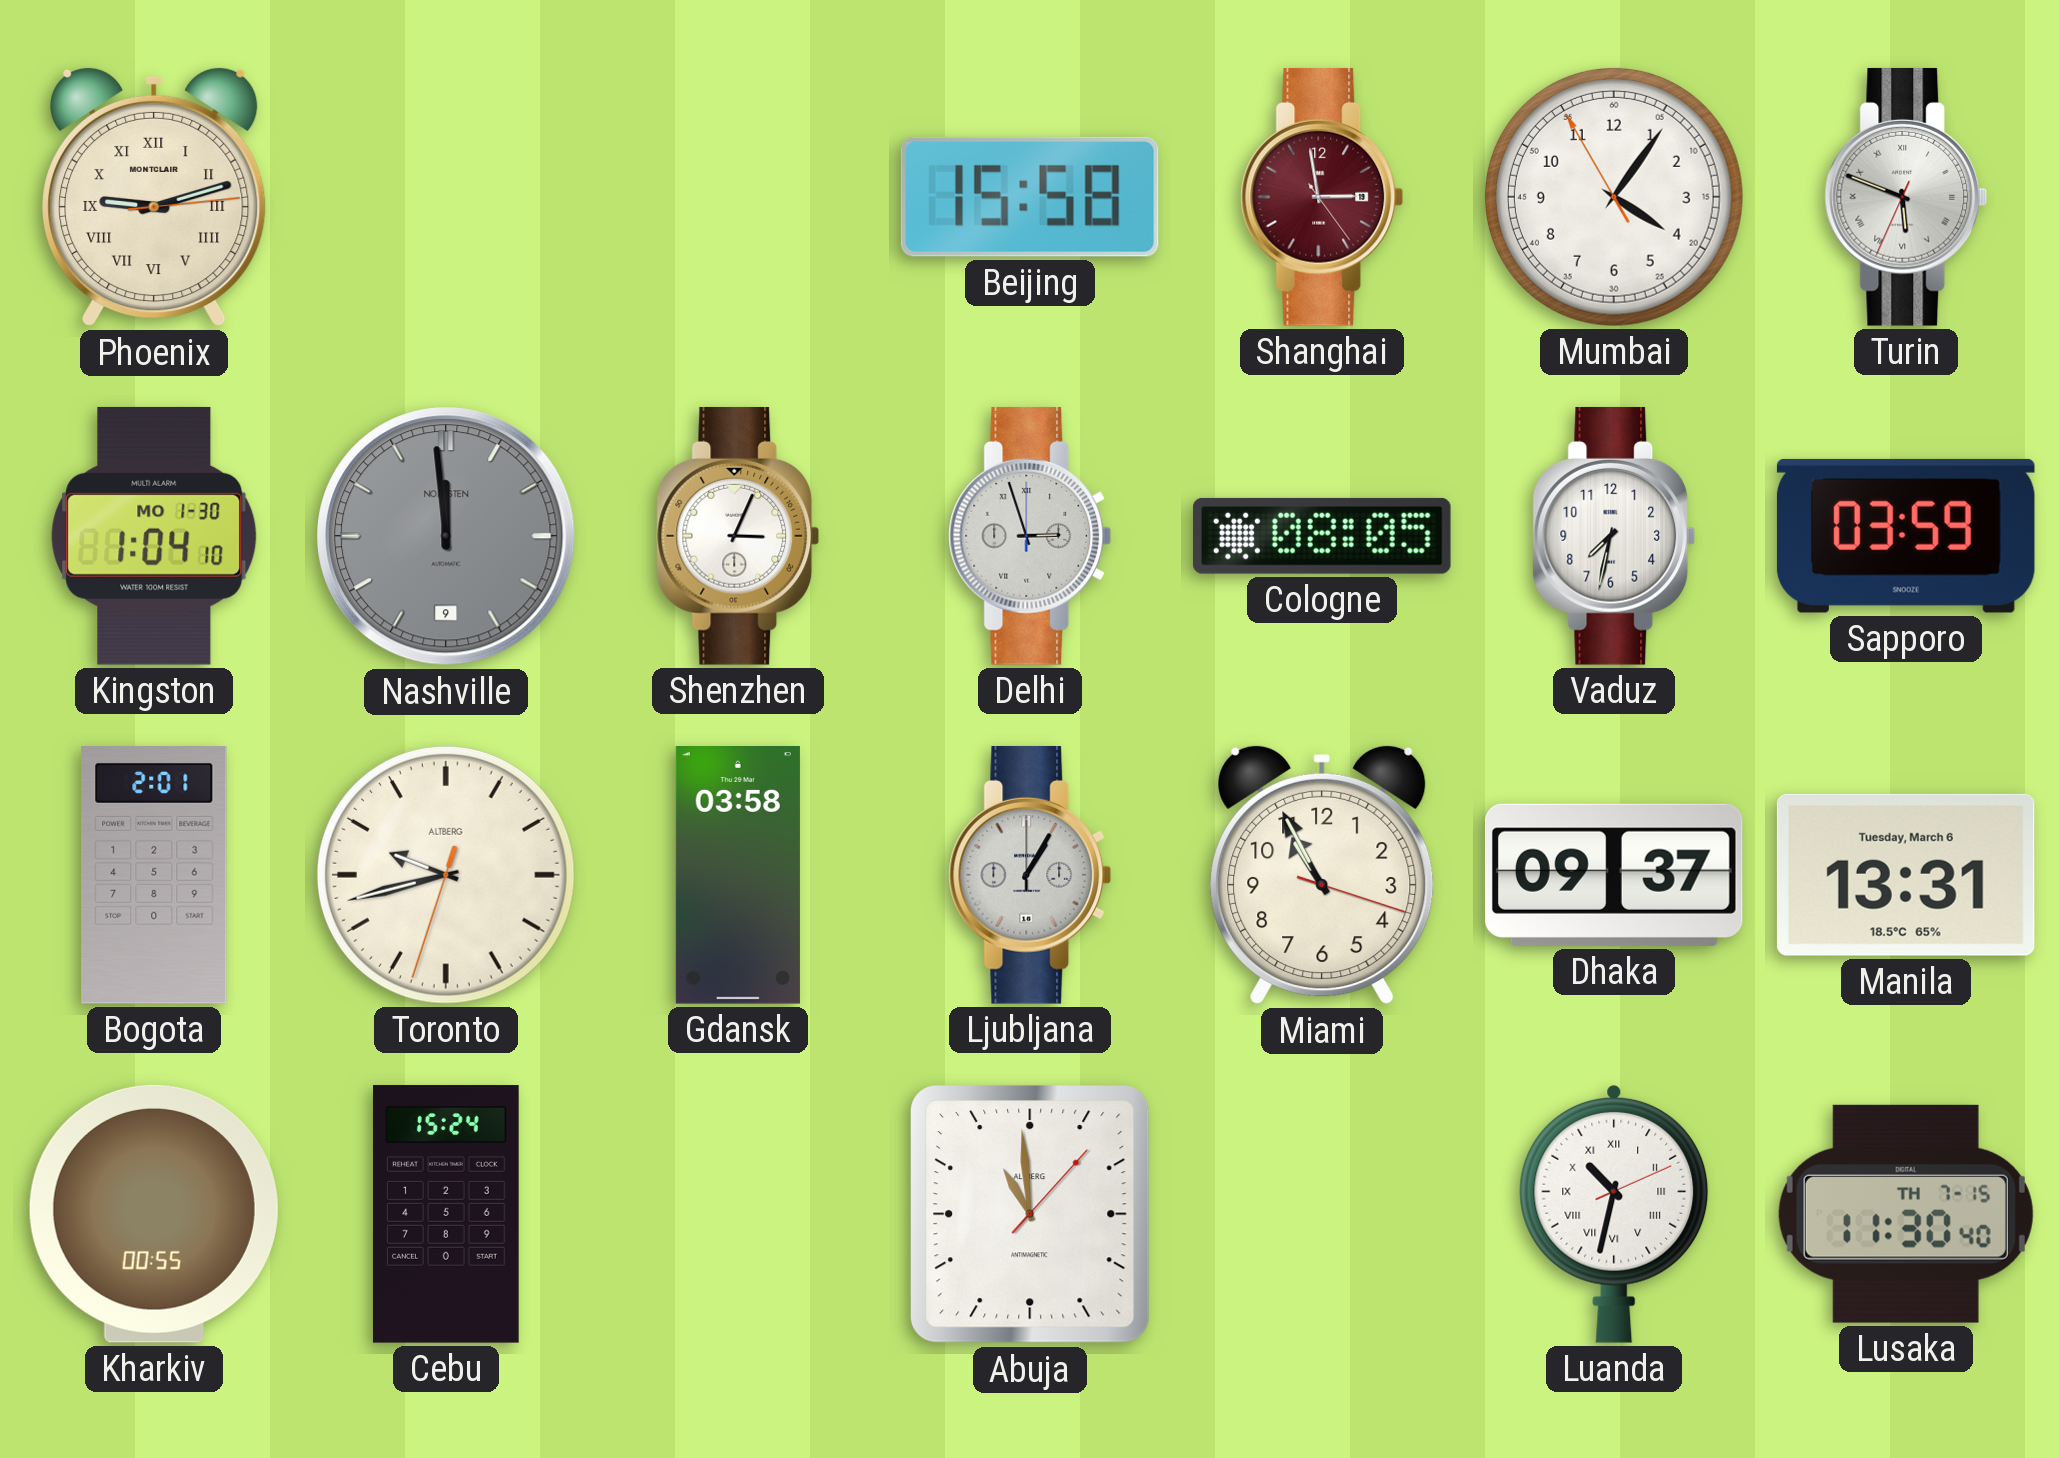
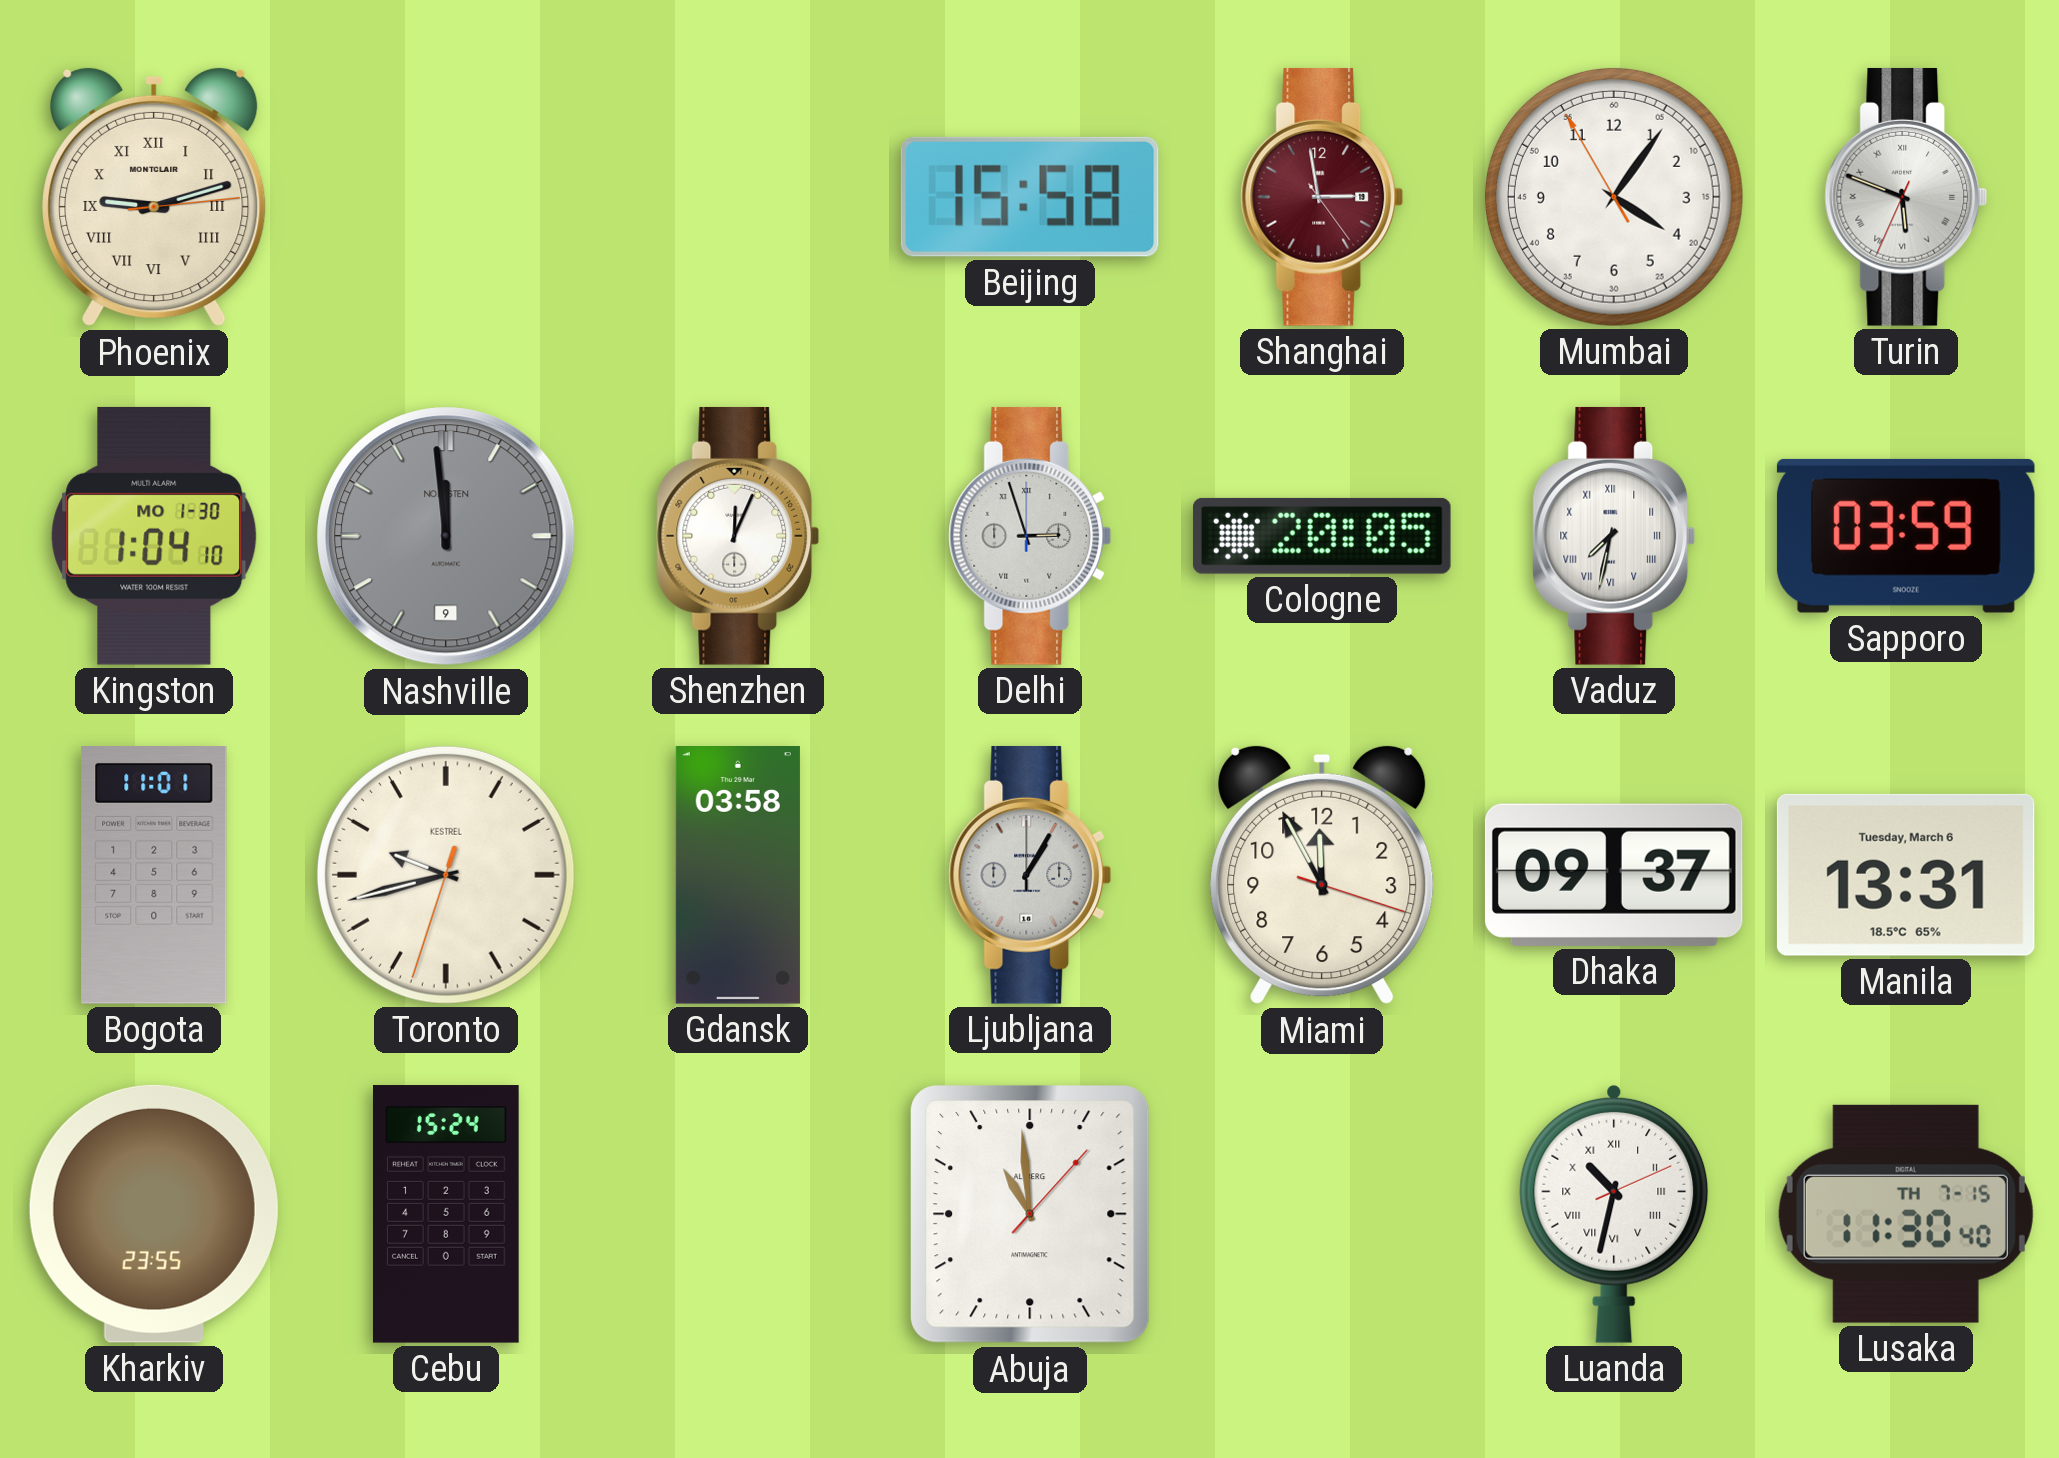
Shenzhen: 3:04 -> 12:04
Cologne: 08:05 -> 20:05
Vaduz numerals: Arabic -> Roman
Bogota: 2:01 -> 11:01
Toronto brand: ALTBERG -> KESTREL
Miami: 10:55 -> 11:55
Kharkiv: 00:55 -> 23:55
